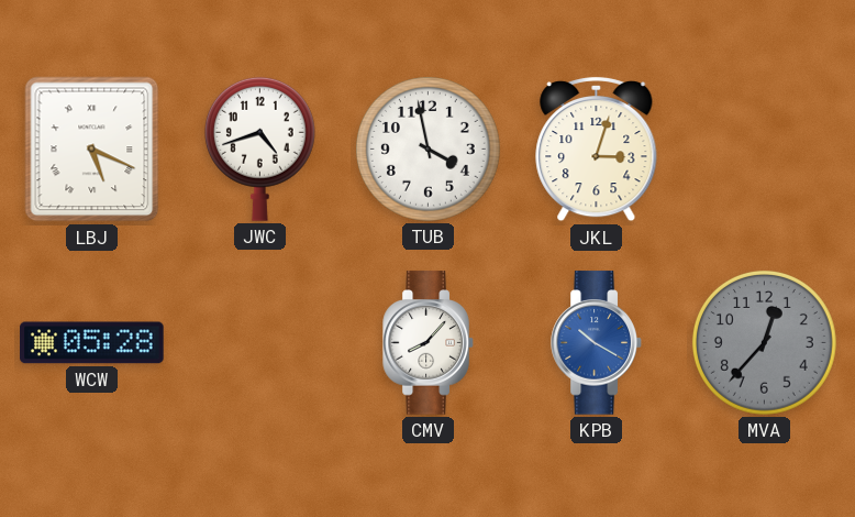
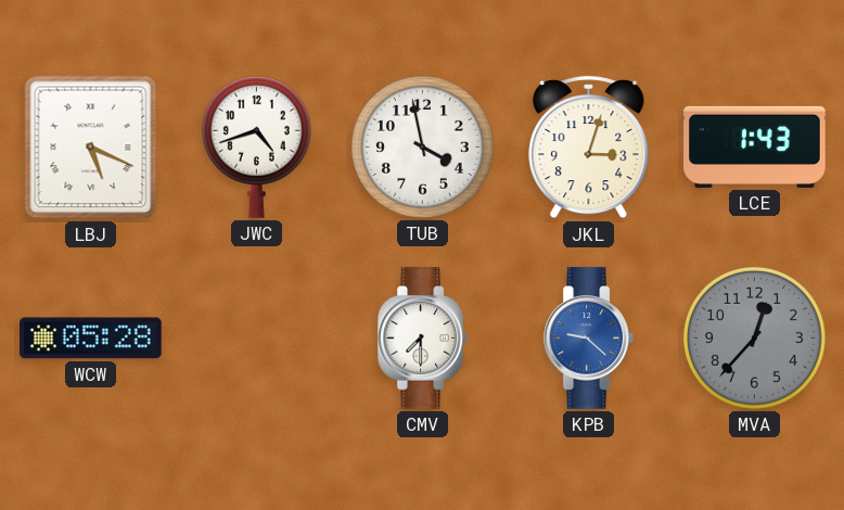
LCE: none -> 1:43
CMV: 8:07 -> 7:30
KPB: 10:20 -> 9:22
